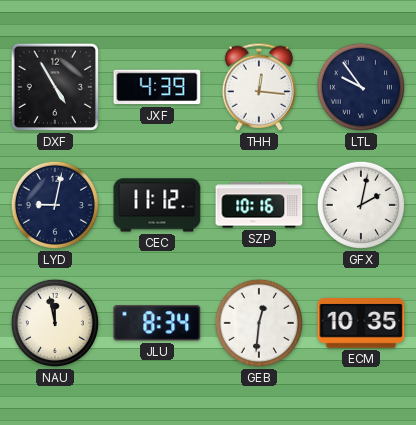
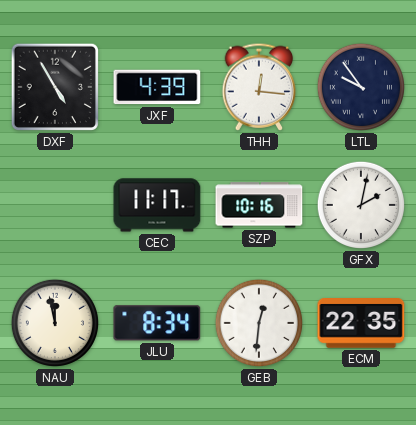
LYD: 9:02 -> none
CEC: 11:12 -> 11:17
ECM: 10:35 -> 22:35
